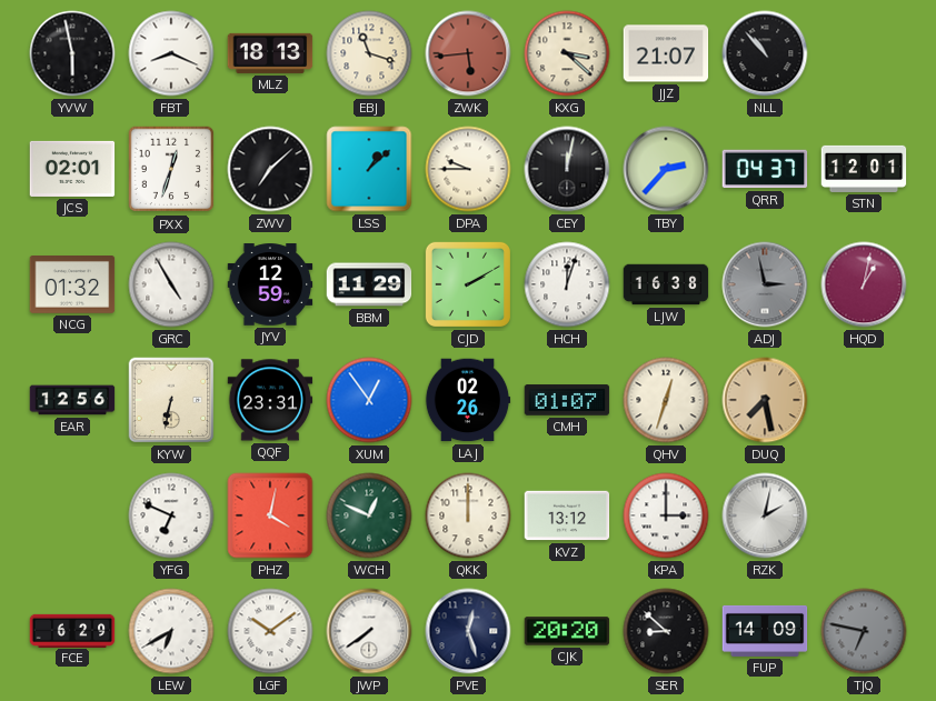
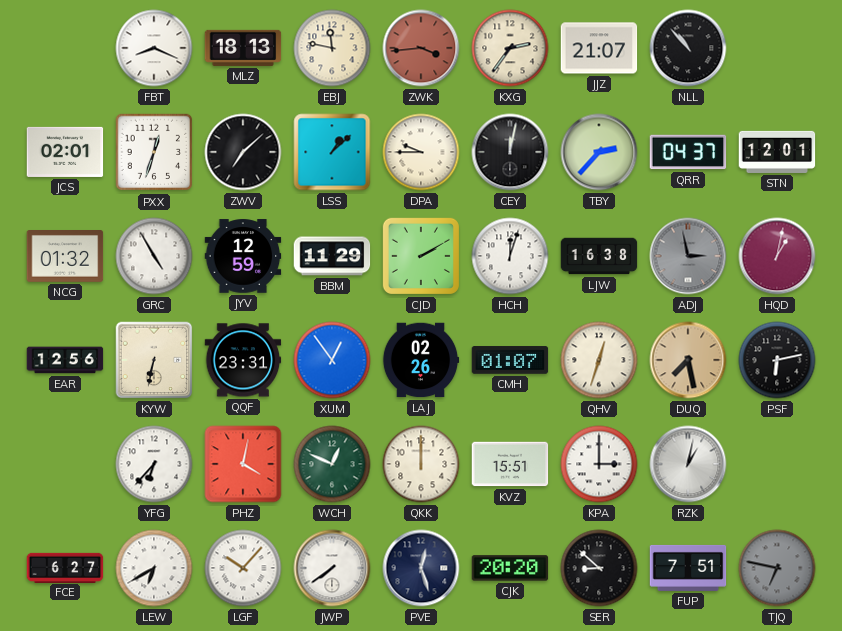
YVW: 5:58 -> none
EBJ: 11:18 -> 11:47
ZWK: 5:44 -> 3:44
KXG: 3:22 -> 2:36
PSF: none -> 6:13
YFG: 6:49 -> 6:37
KVZ: 13:12 -> 15:51
RZK: 2:02 -> 1:02
FCE: 6:29 -> 6:27
LGF: 10:09 -> 10:07
FUP: 14:09 -> 7:51
